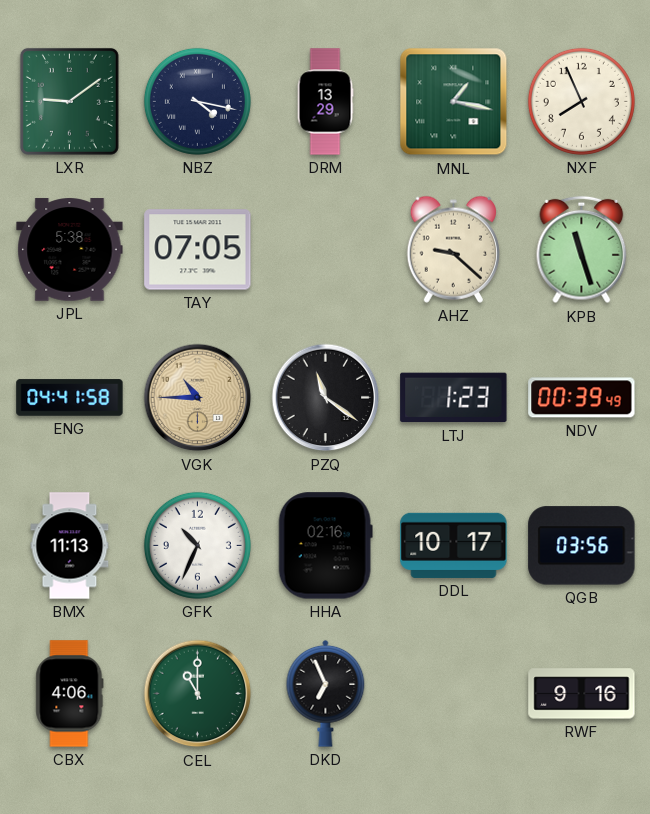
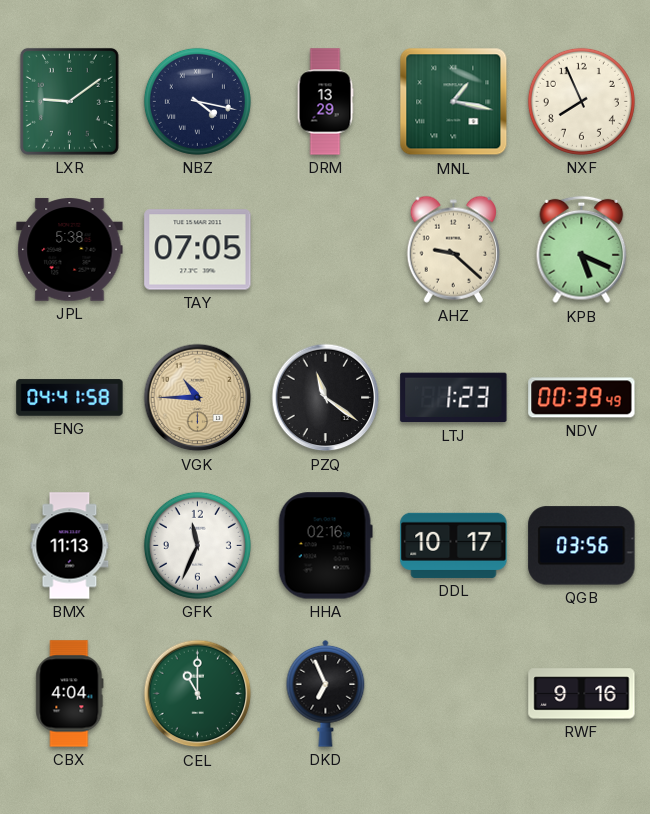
KPB: 11:27 -> 5:19
GFK: 10:34 -> 11:34
CBX: 4:06 -> 4:04
